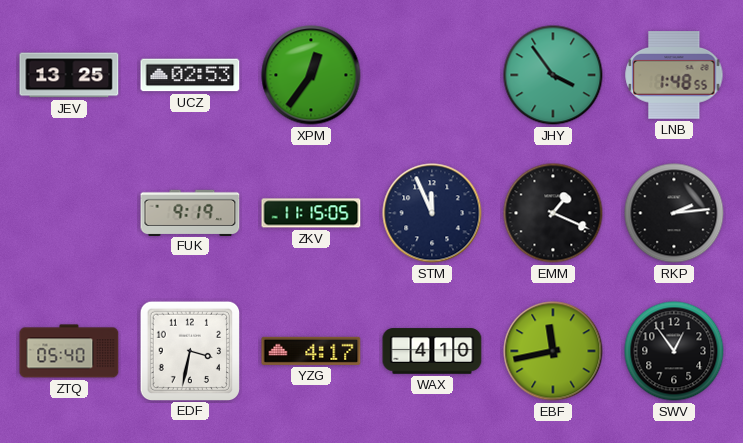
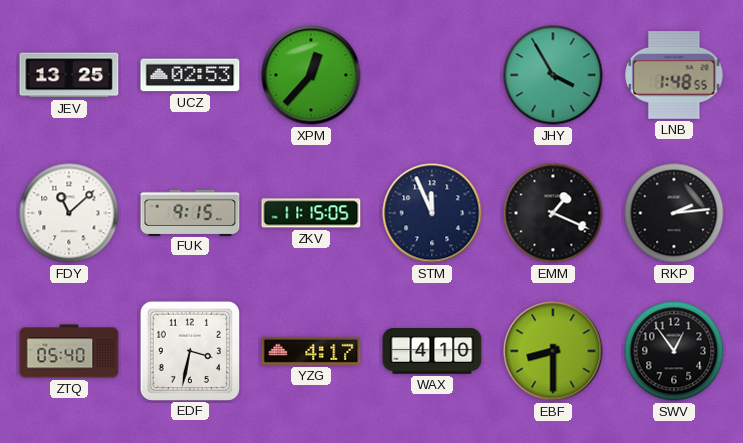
XPM: 12:36 -> 12:37
JHY: 3:54 -> 3:55
FDY: none -> 11:08
FUK: 9:19 -> 9:15
EBF: 11:43 -> 8:30
